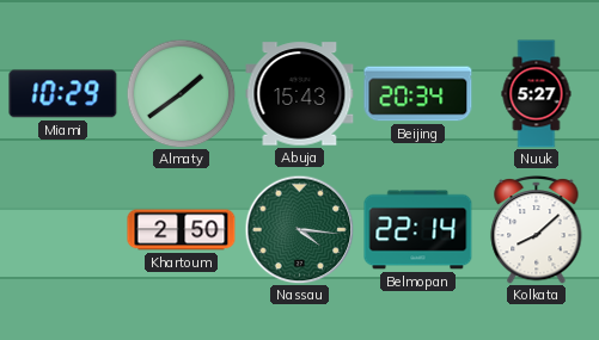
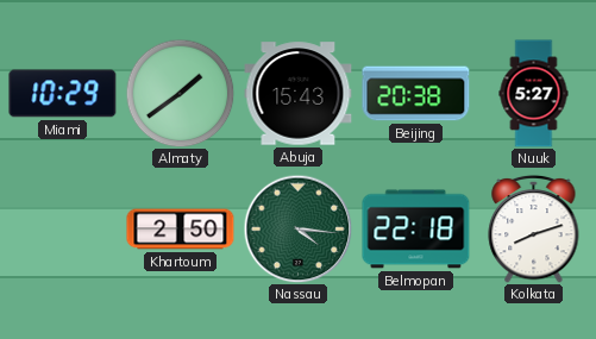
Beijing: 20:34 -> 20:38
Belmopan: 22:14 -> 22:18
Kolkata: 8:08 -> 8:12
